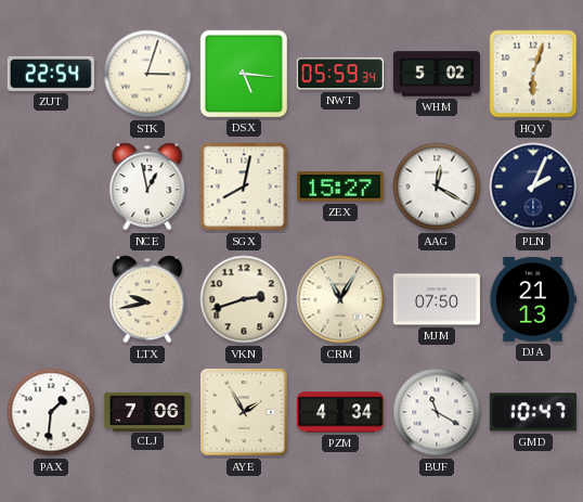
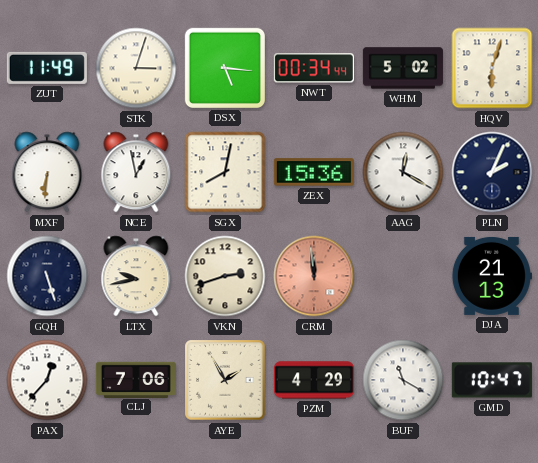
ZUT: 22:54 -> 11:49
NWT: 05:59 -> 00:34
MXF: none -> 6:31
ZEX: 15:27 -> 15:36
GQH: none -> 5:27
CRM: 11:05 -> 11:59
CRM dial: cream -> salmon
MJM: 07:50 -> none
PAX: 1:31 -> 12:37
PZM: 4:34 -> 4:29
